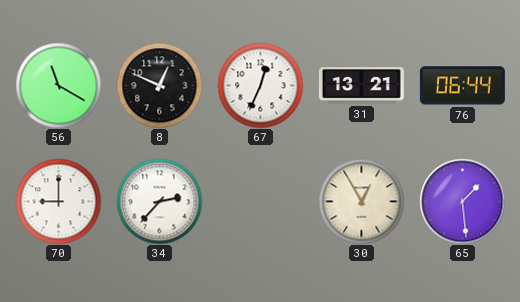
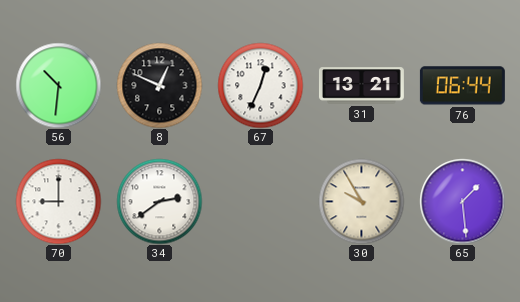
56: 11:20 -> 10:31
34: 2:37 -> 2:39
30: 12:55 -> 9:55
